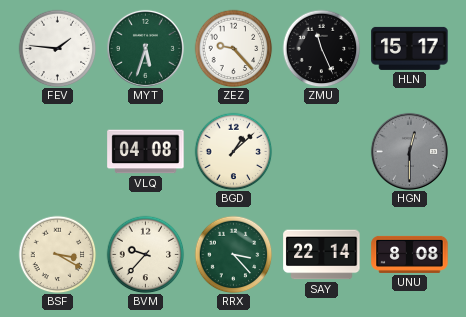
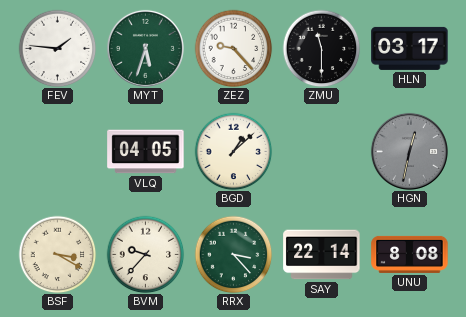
ZMU: 11:26 -> 11:30
HLN: 15:17 -> 03:17
VLQ: 04:08 -> 04:05
HGN: 12:30 -> 12:32
